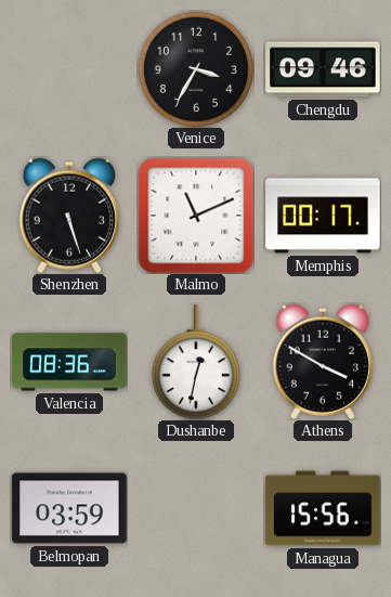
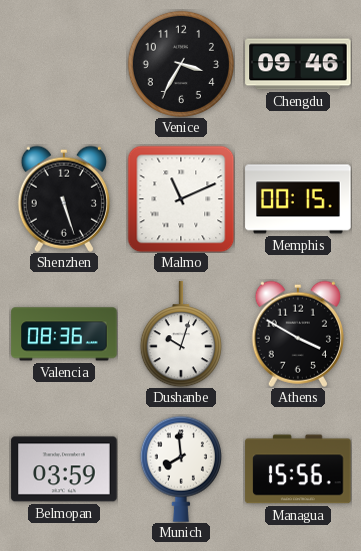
Memphis: 00:17 -> 00:15
Dushanbe: 12:32 -> 10:03
Munich: none -> 7:59
